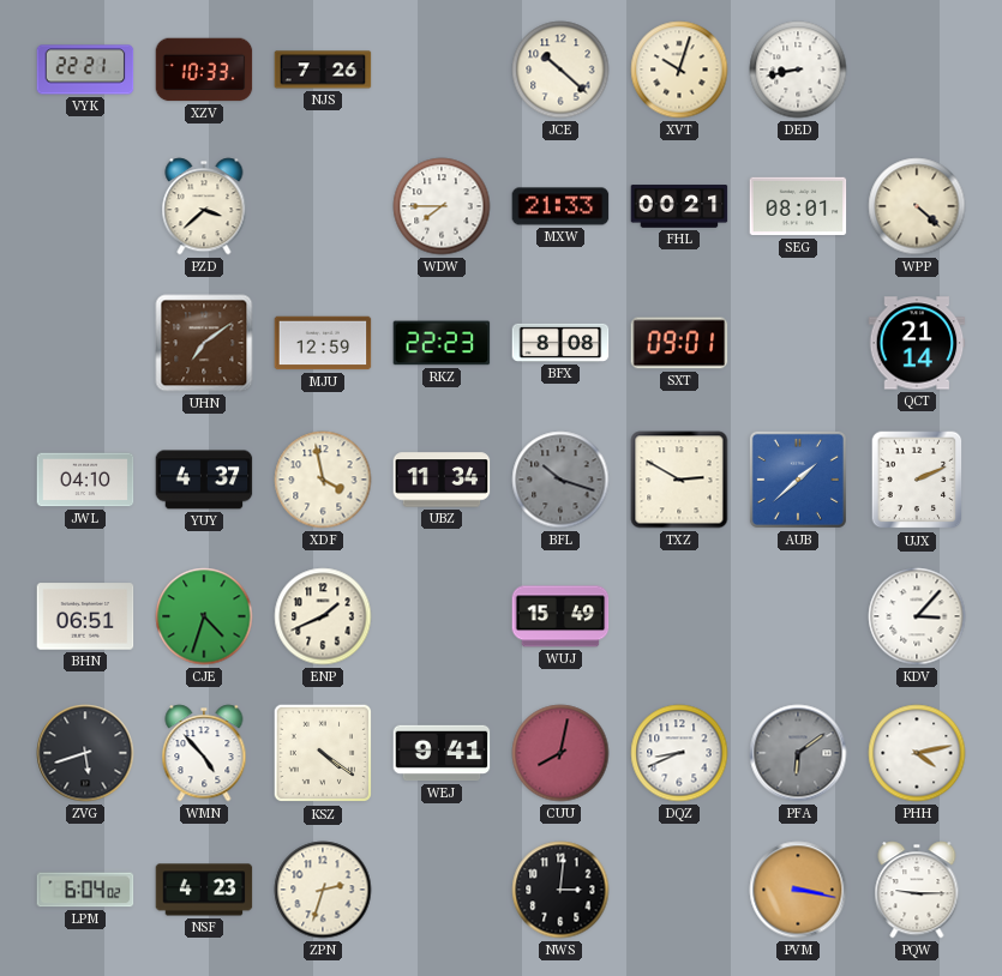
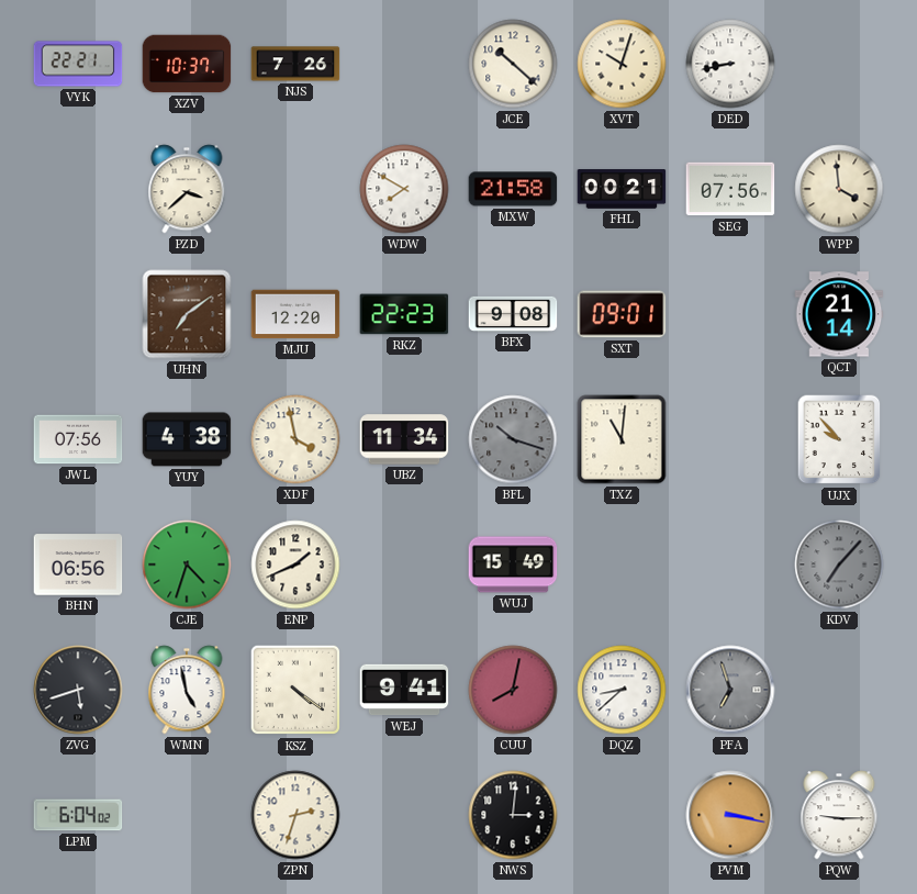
XZV: 10:33 -> 10:37
WDW: 7:45 -> 7:50
MXW: 21:33 -> 21:58
SEG: 08:01 -> 07:56
WPP: 4:22 -> 3:59
MJU: 12:59 -> 12:20
BFX: 8:08 -> 9:08
JWL: 04:10 -> 07:56
YUY: 4:37 -> 4:38
TXZ: 2:50 -> 11:01
AUB: 1:38 -> none
UJX: 2:11 -> 9:53
BHN: 06:51 -> 06:56
KDV: 3:07 -> 7:07
KDV dial: white -> grey
WMN: 4:53 -> 4:58
DQZ: 8:41 -> 8:38
PFA: 6:09 -> 6:57
PHH: 4:13 -> none
NSF: 4:23 -> none
